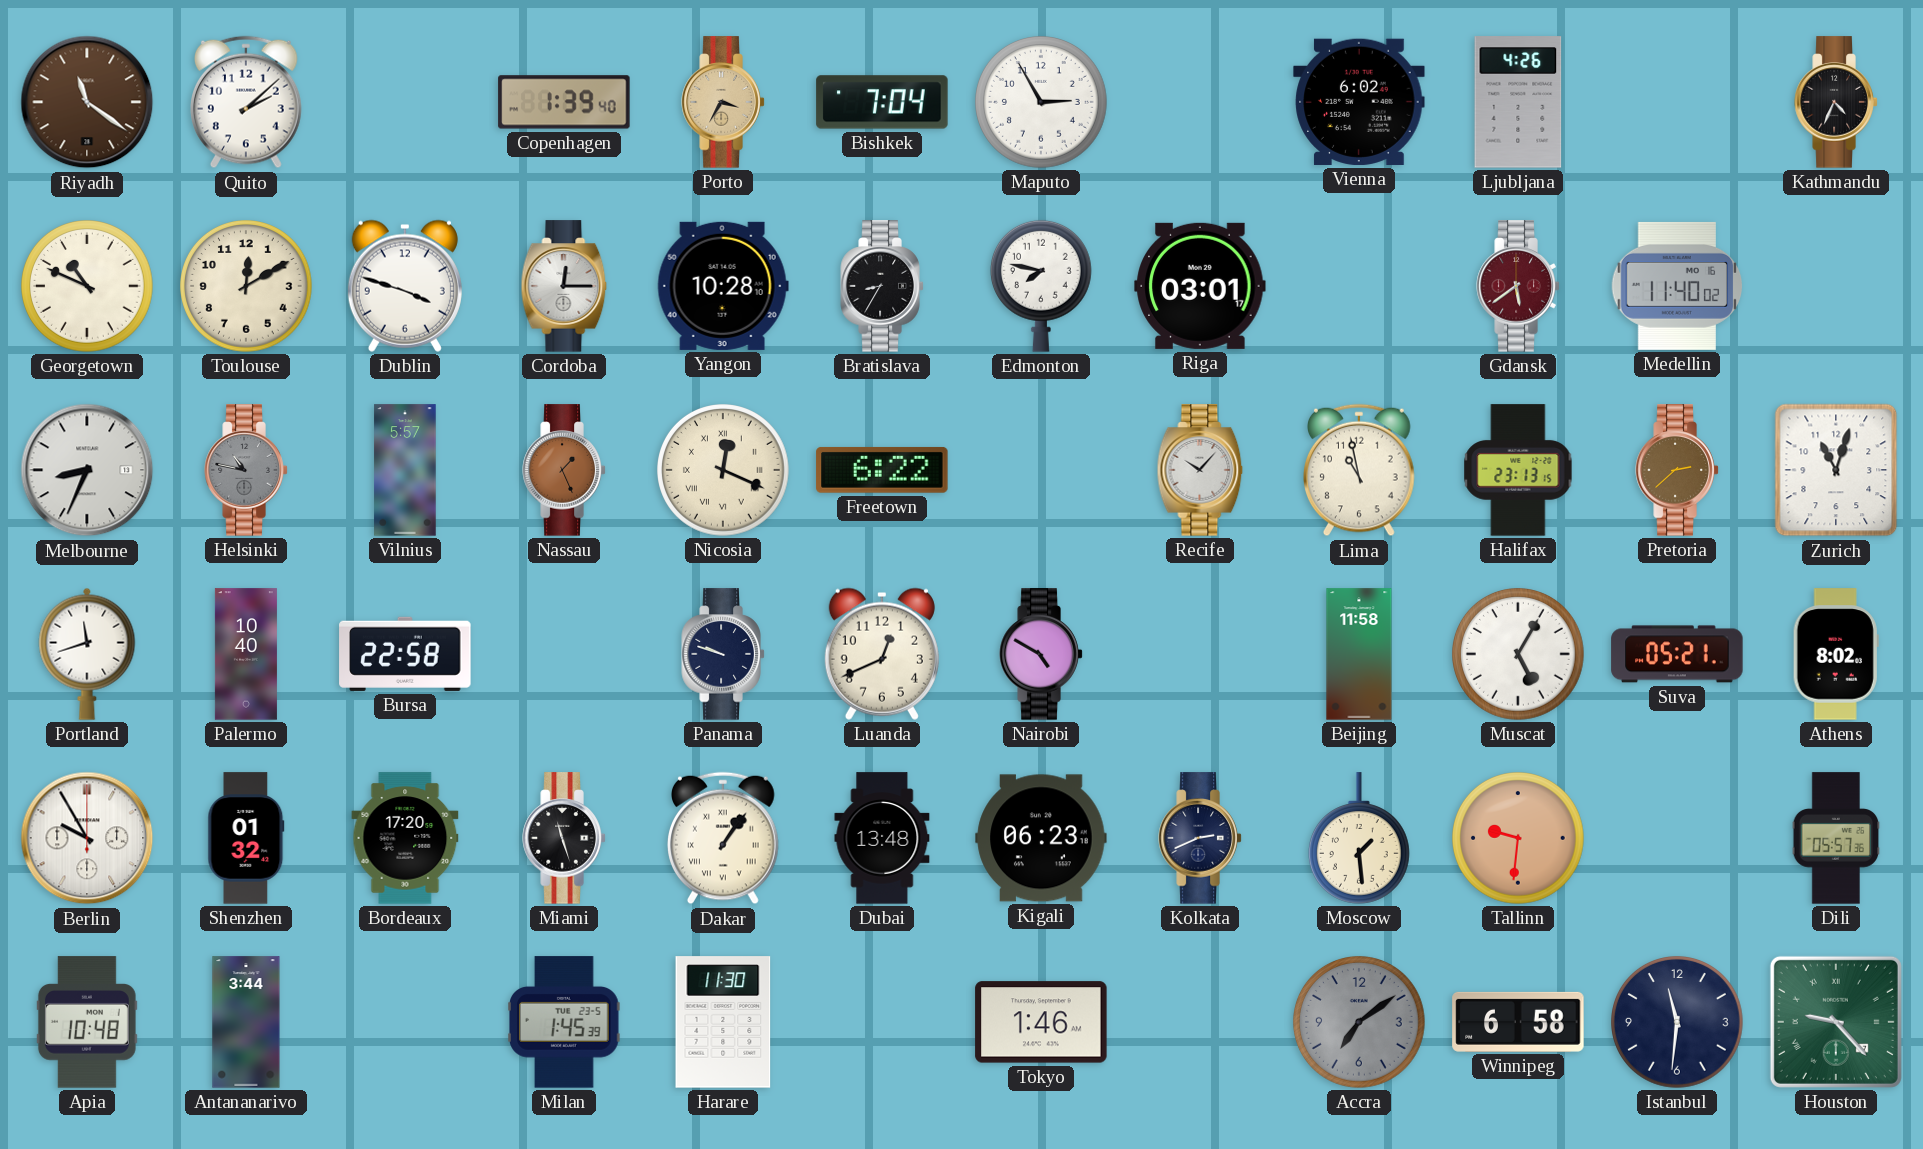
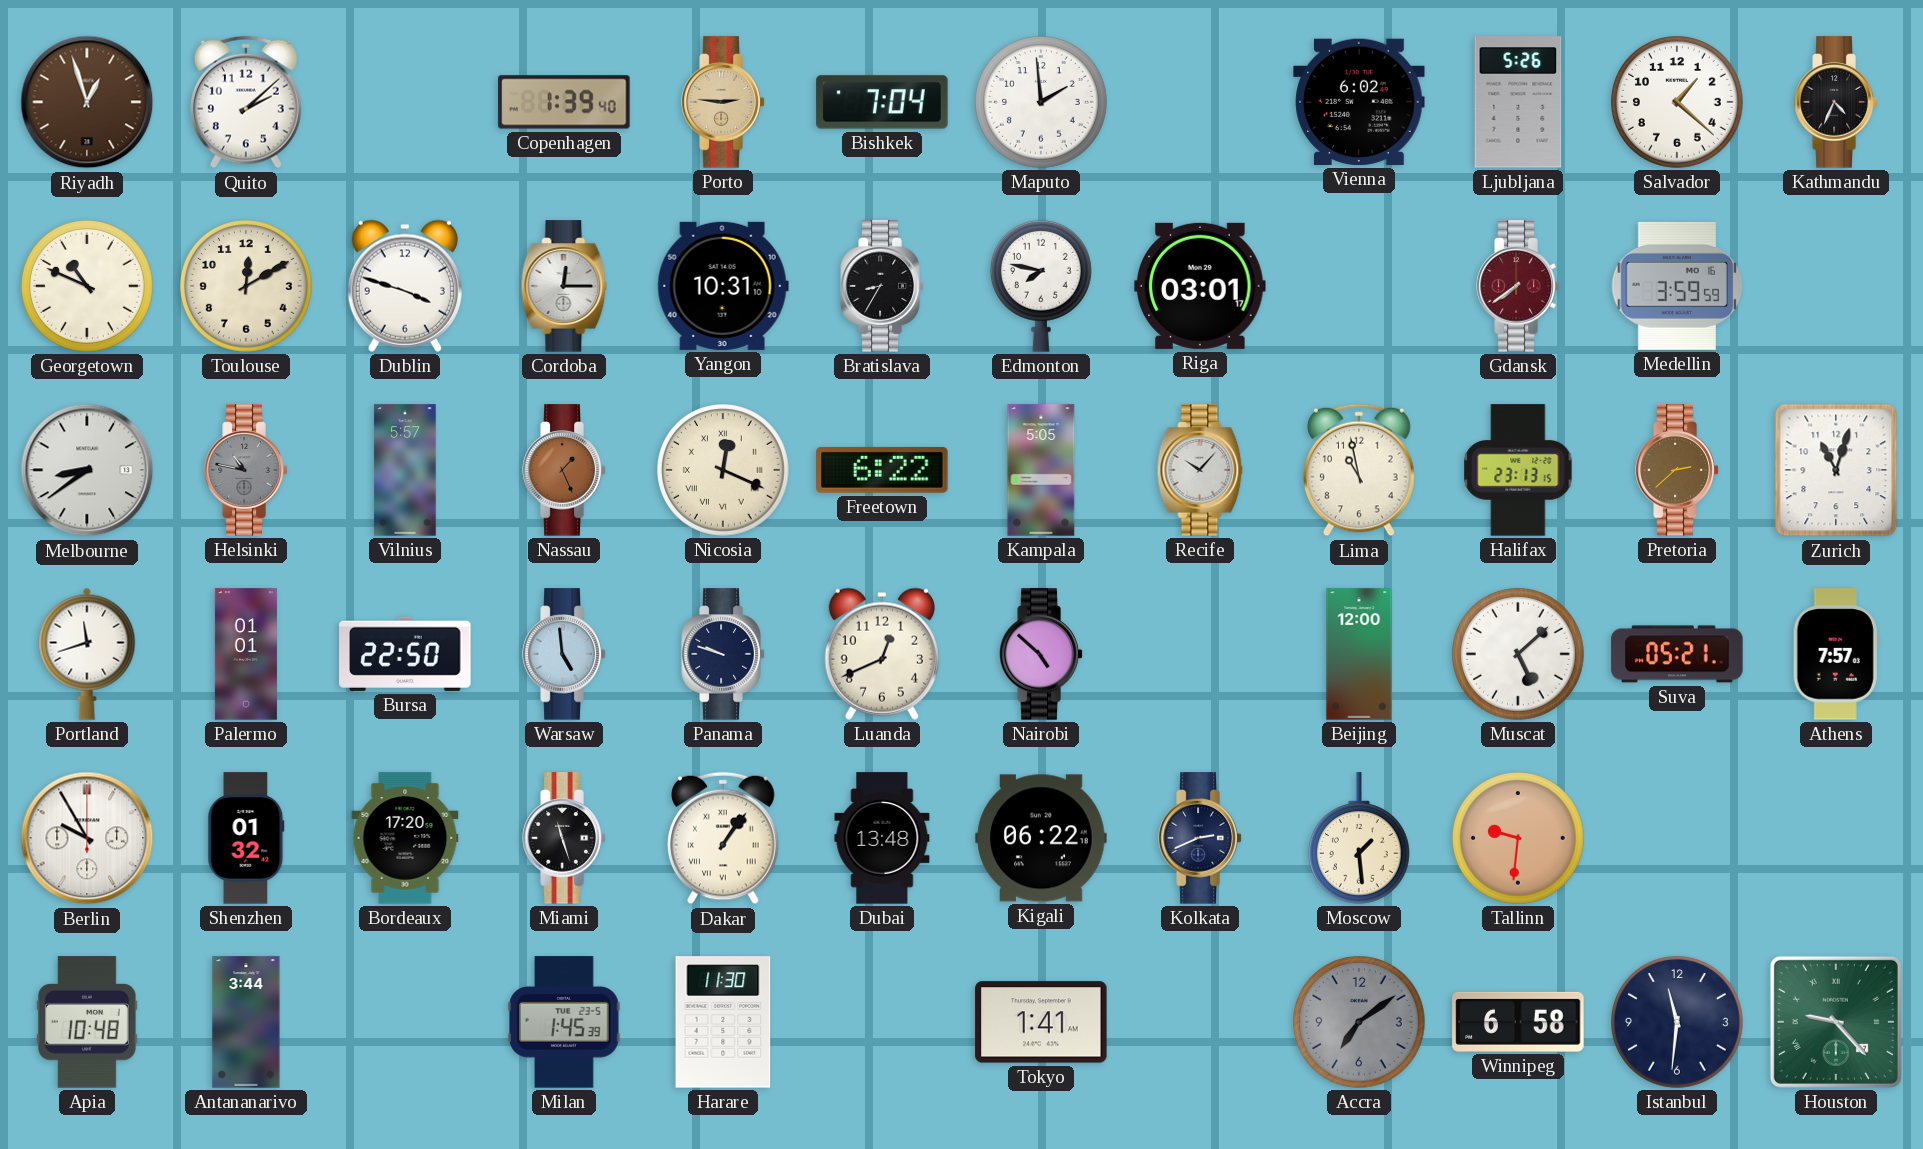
Riyadh: 11:21 -> 12:57
Porto: 3:35 -> 2:46
Maputo: 2:55 -> 1:59
Ljubljana: 4:26 -> 5:26
Salvador: none -> 1:22
Yangon: 10:28 -> 10:31
Gdansk: 5:39 -> 7:39
Medellin: 11:40 -> 3:59
Melbourne: 8:34 -> 8:39
Kampala: none -> 5:05
Palermo: 10:40 -> 01:01
Bursa: 22:58 -> 22:50
Warsaw: none -> 4:59
Nairobi: 4:50 -> 4:52
Beijing: 11:58 -> 12:00
Muscat: 5:05 -> 5:08
Athens: 8:02 -> 7:57
Kigali: 06:23 -> 06:22
Dili: 05:57 -> none
Tokyo: 1:46 -> 1:41
